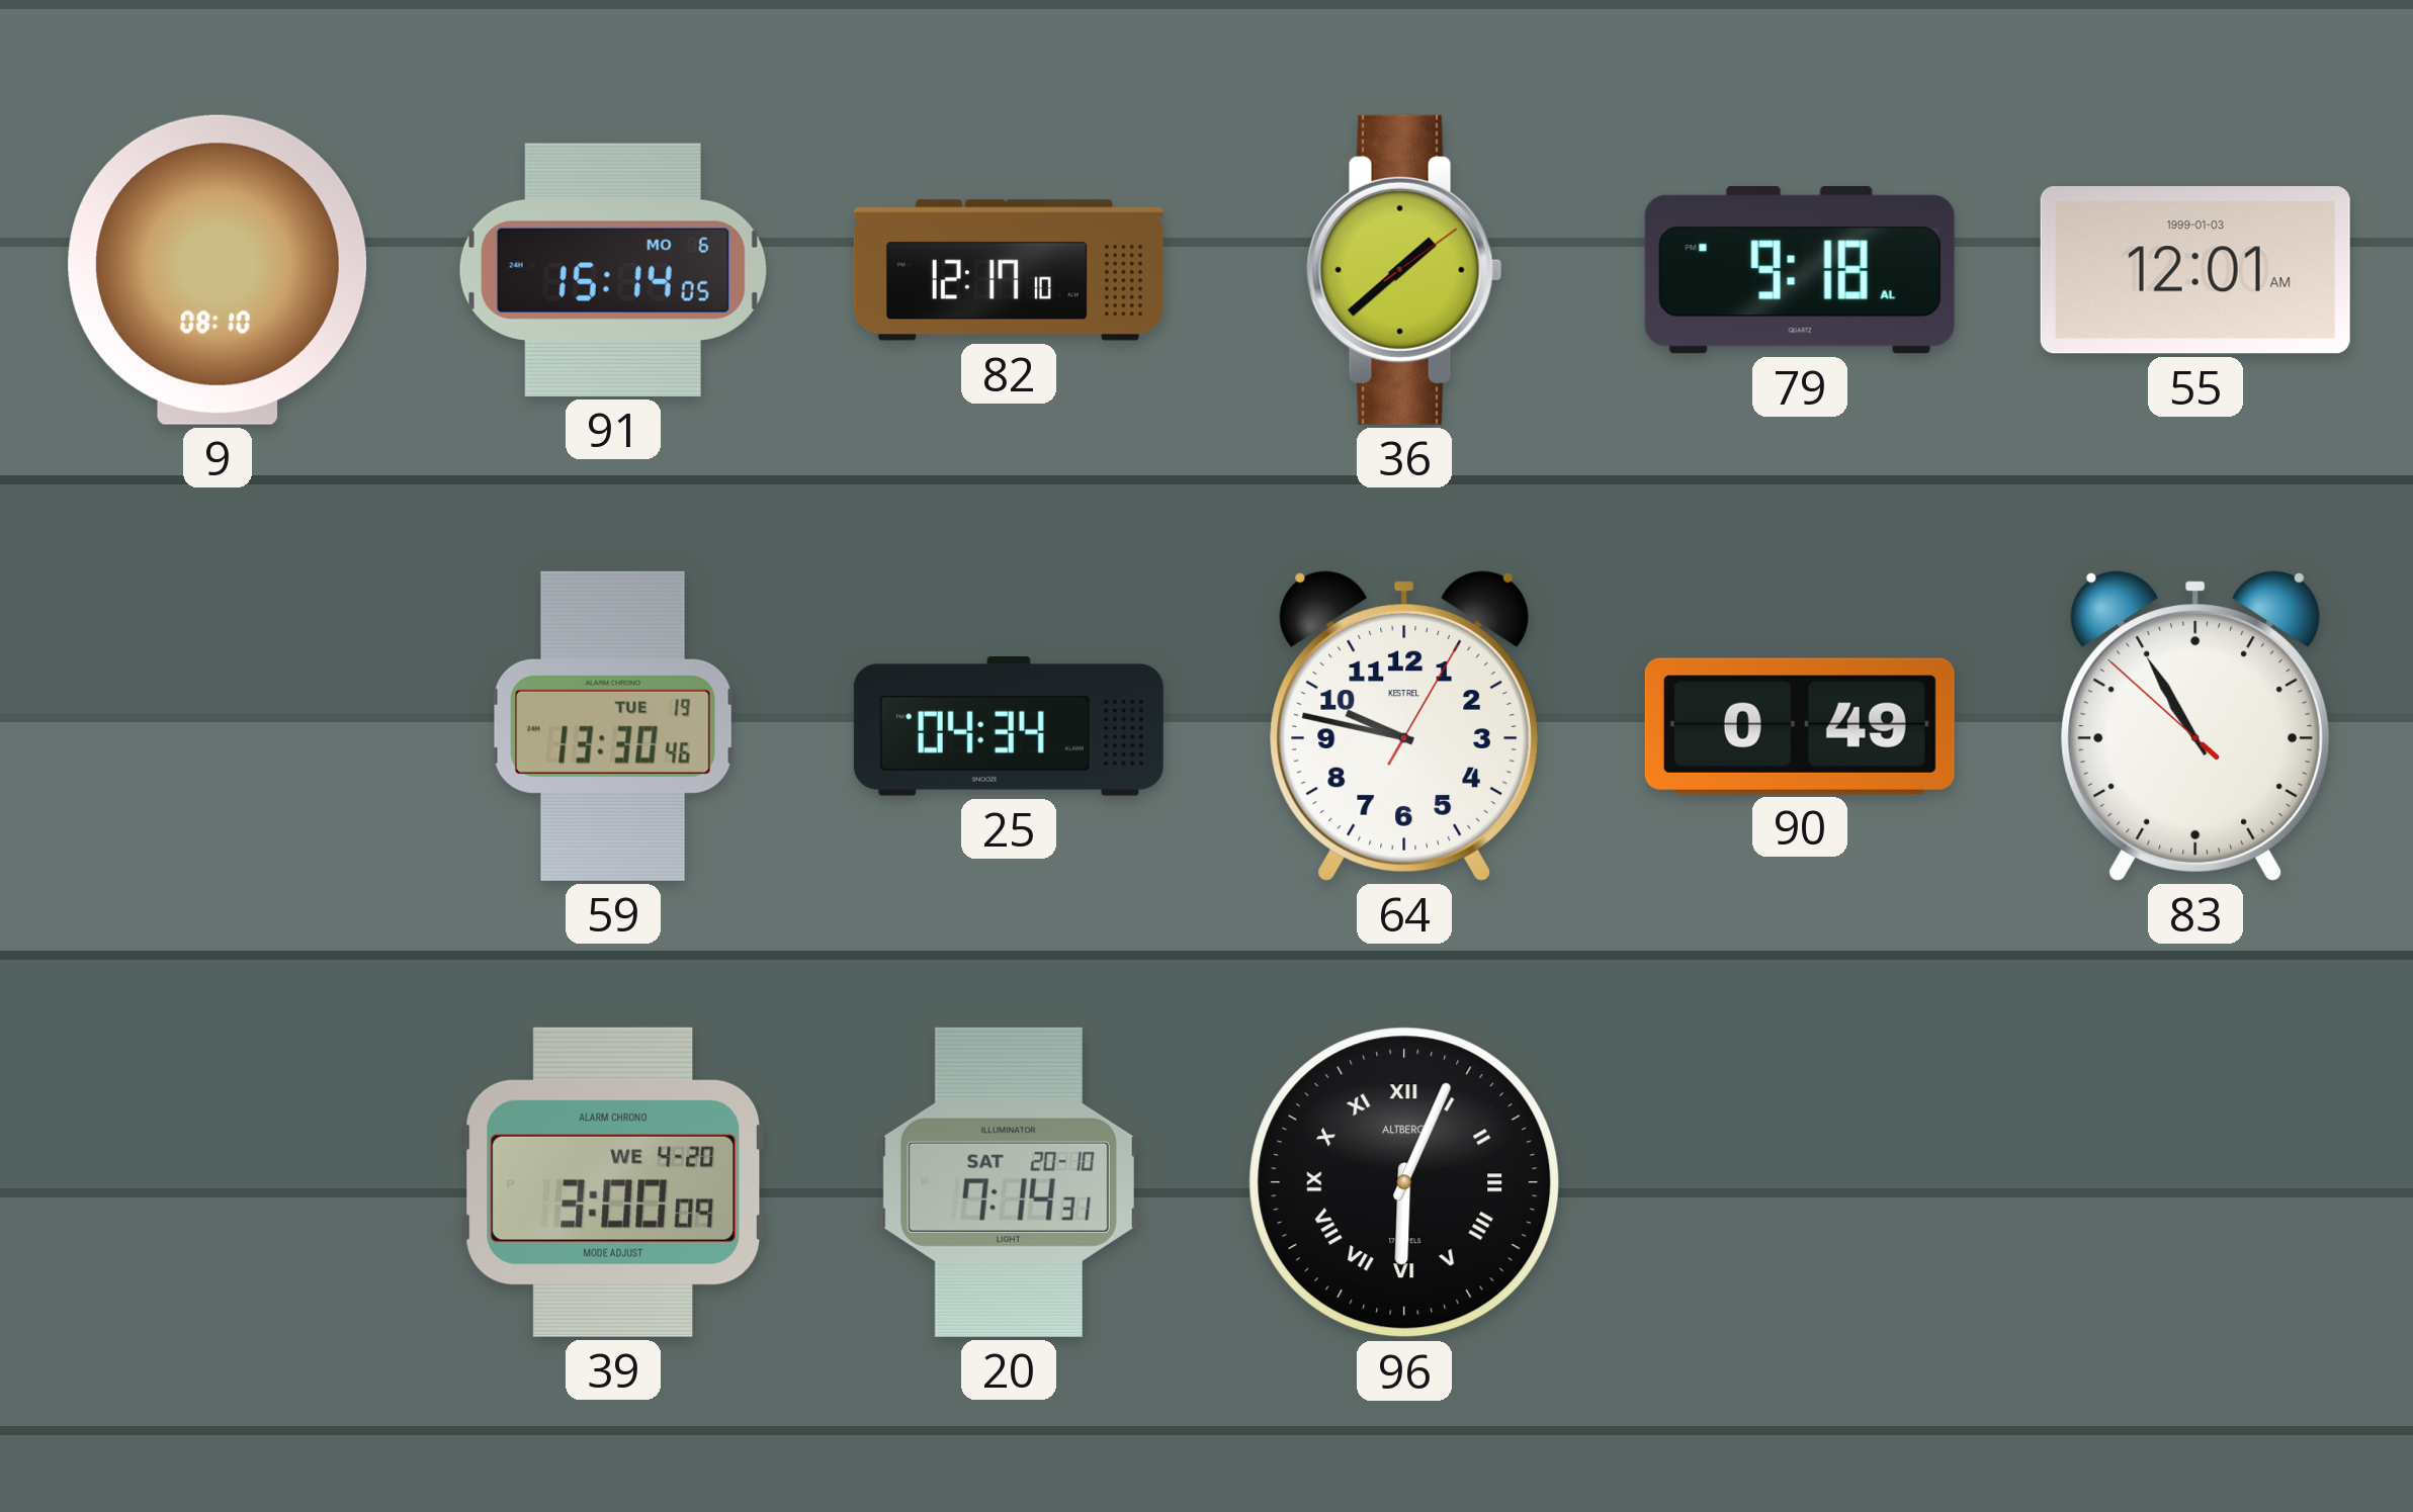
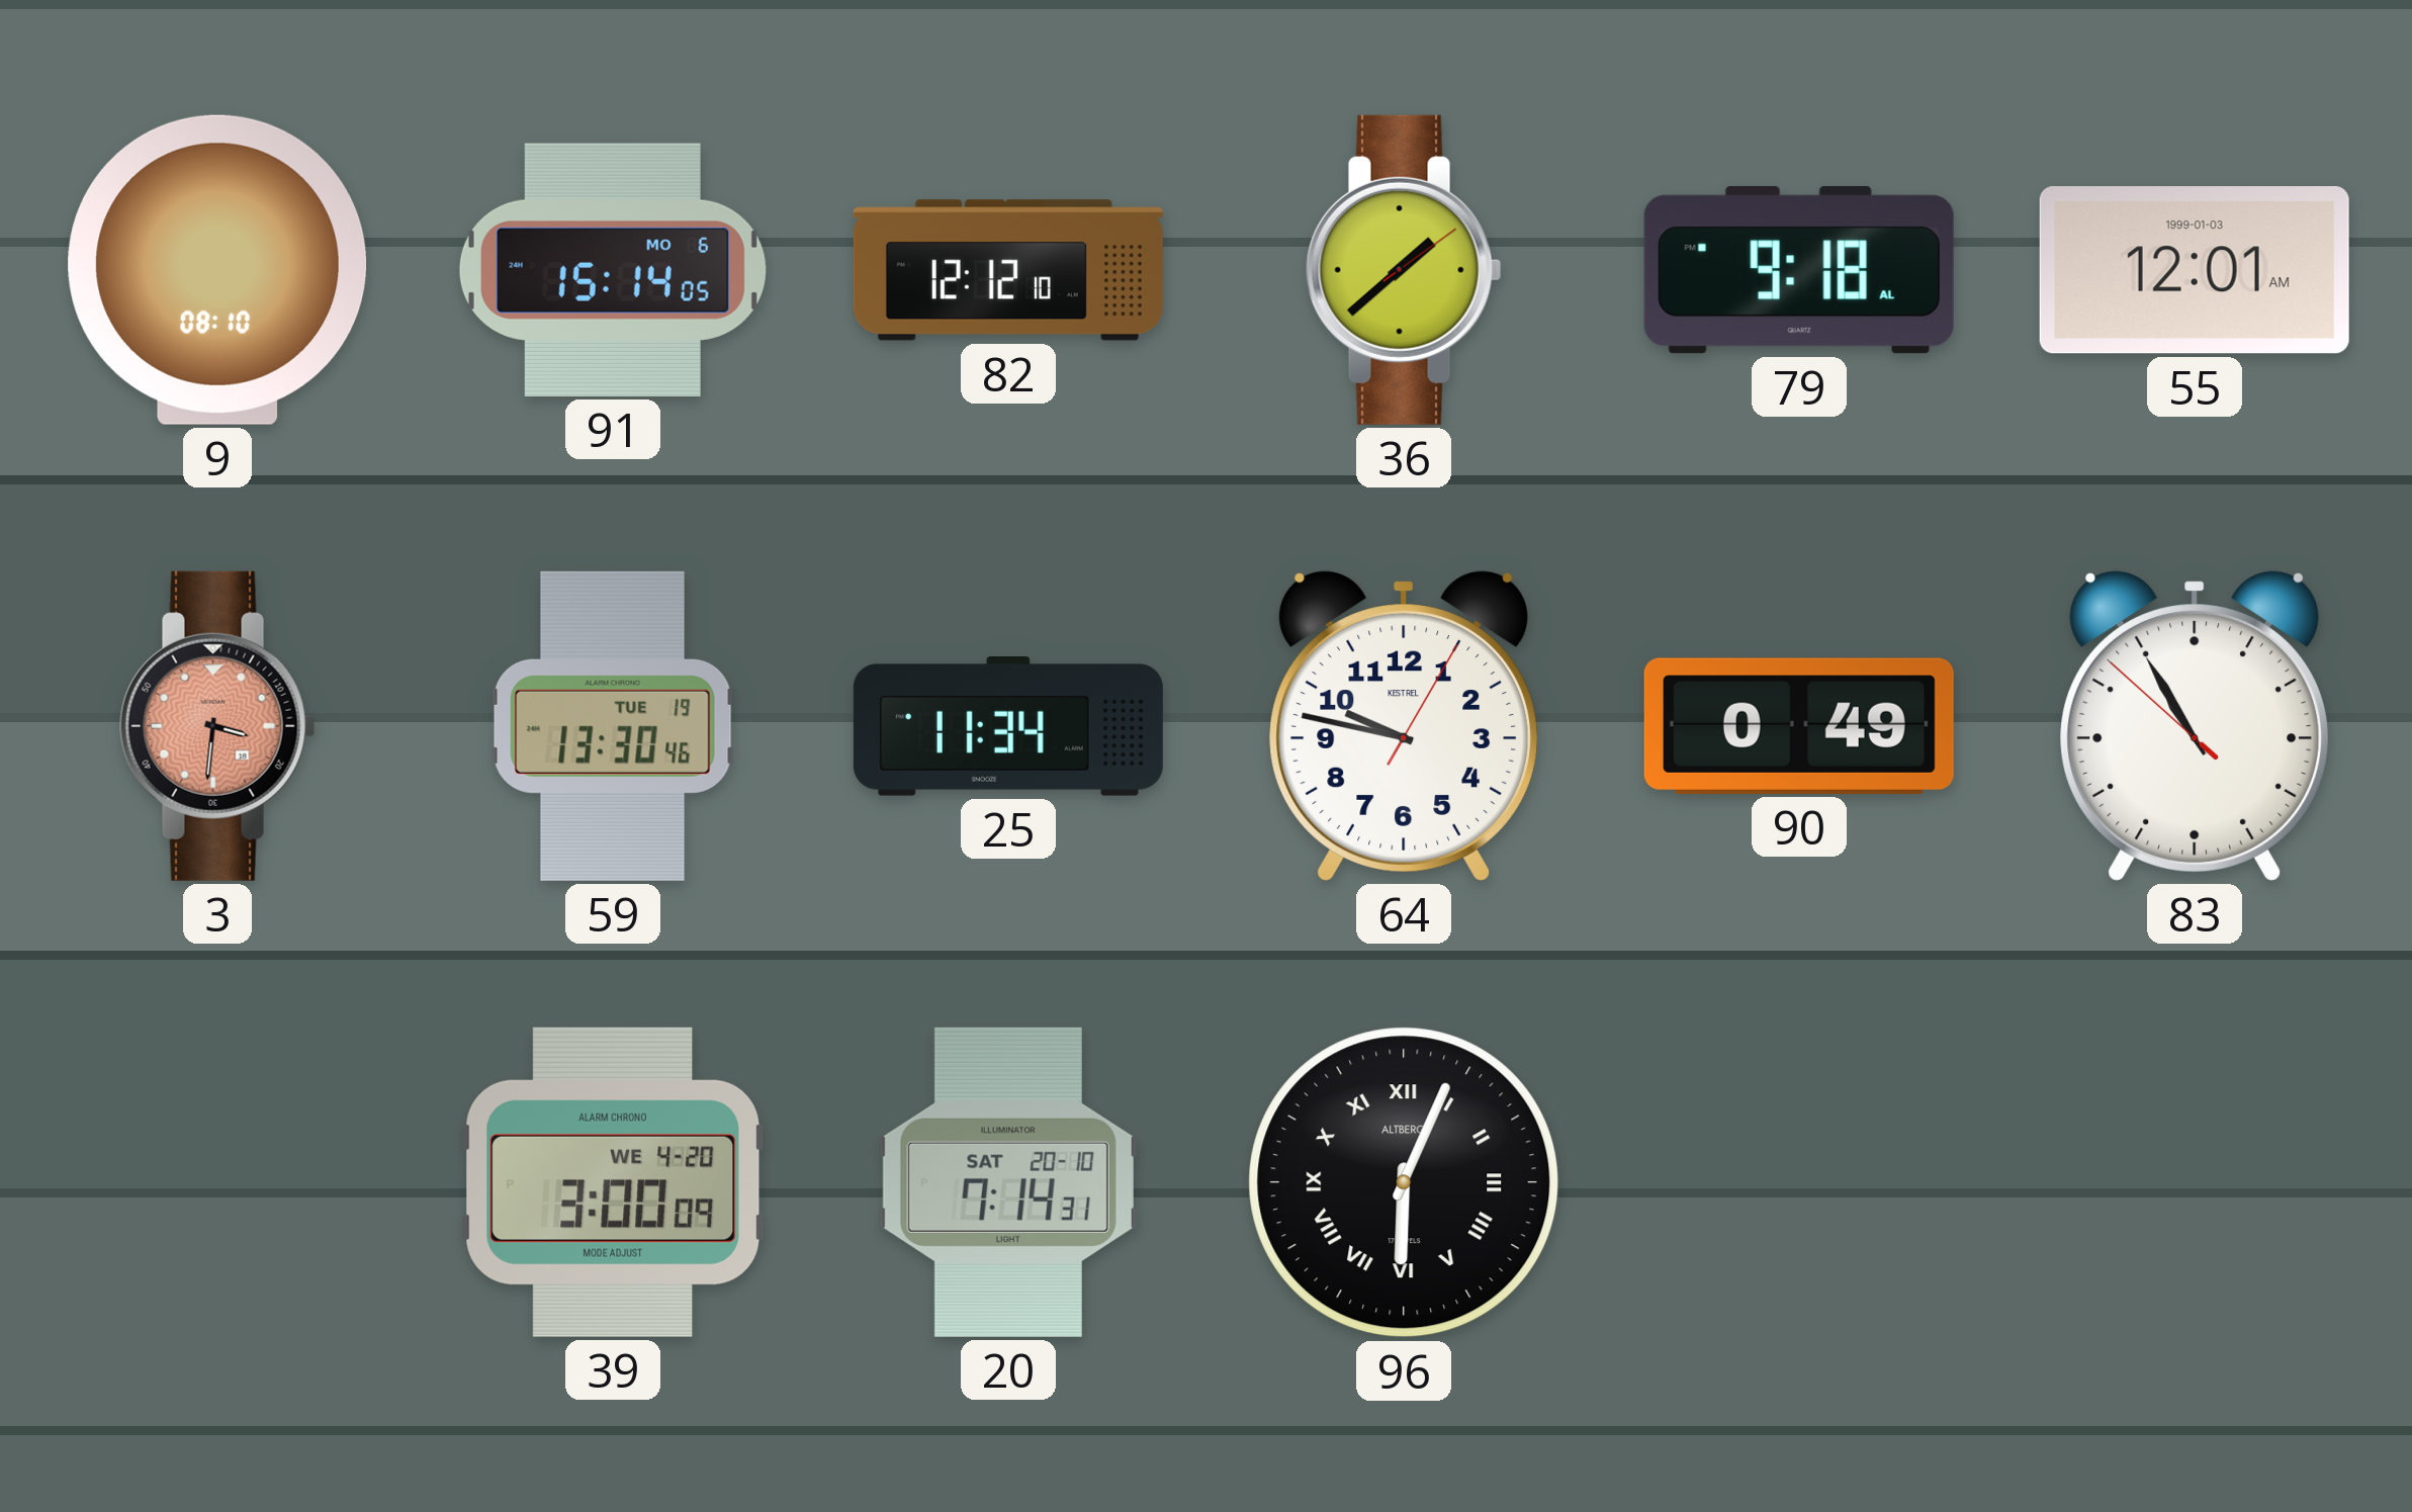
82: 12:17 -> 12:12
3: none -> 3:31
25: 04:34 -> 11:34
